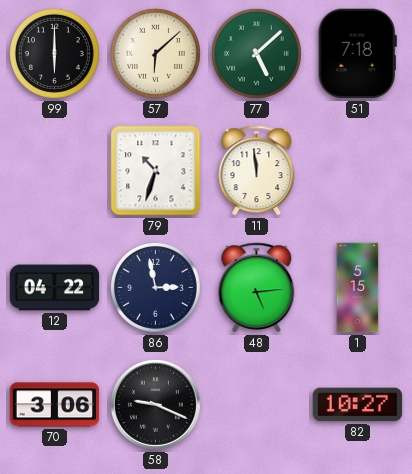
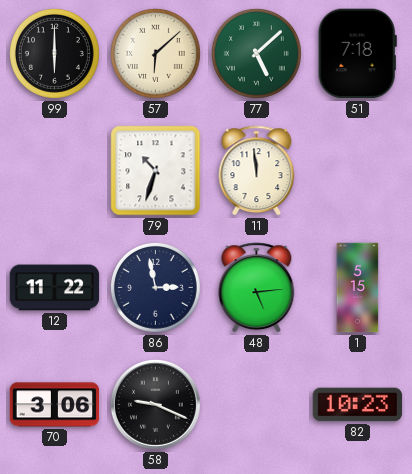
12: 04:22 -> 11:22
82: 10:27 -> 10:23
